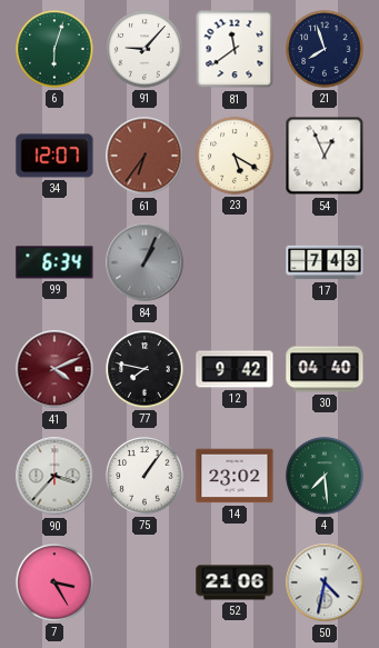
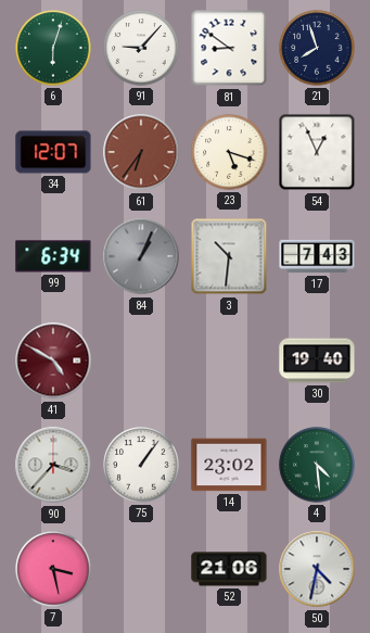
81: 11:39 -> 8:51
23: 5:20 -> 5:18
3: none -> 10:31
41: 4:11 -> 4:50
77: 7:47 -> none
12: 9:42 -> none
30: 04:40 -> 19:40
4: 7:29 -> 4:29
7: 3:25 -> 3:28
